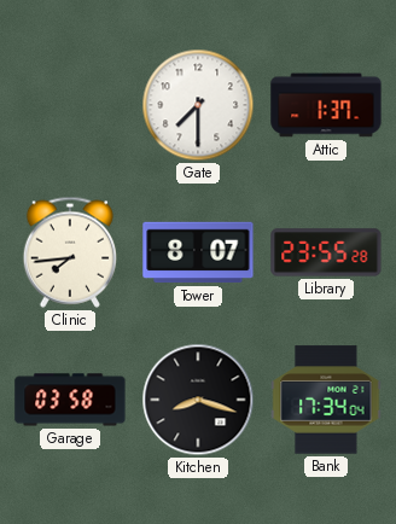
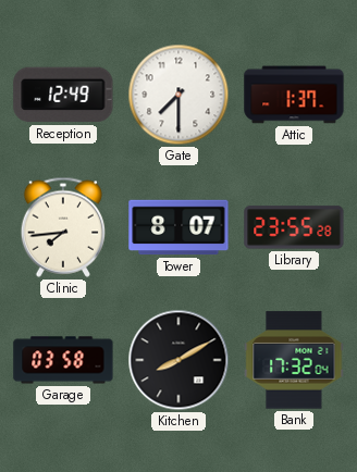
Reception: none -> 12:49
Kitchen: 8:18 -> 8:10
Bank: 17:34 -> 17:32
